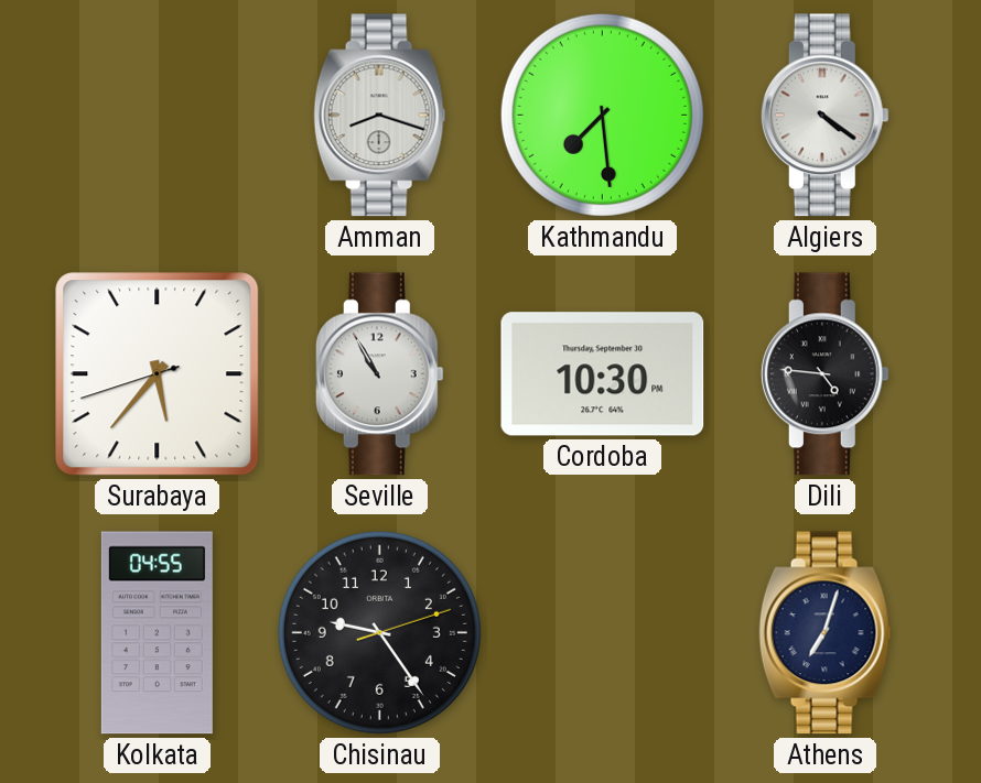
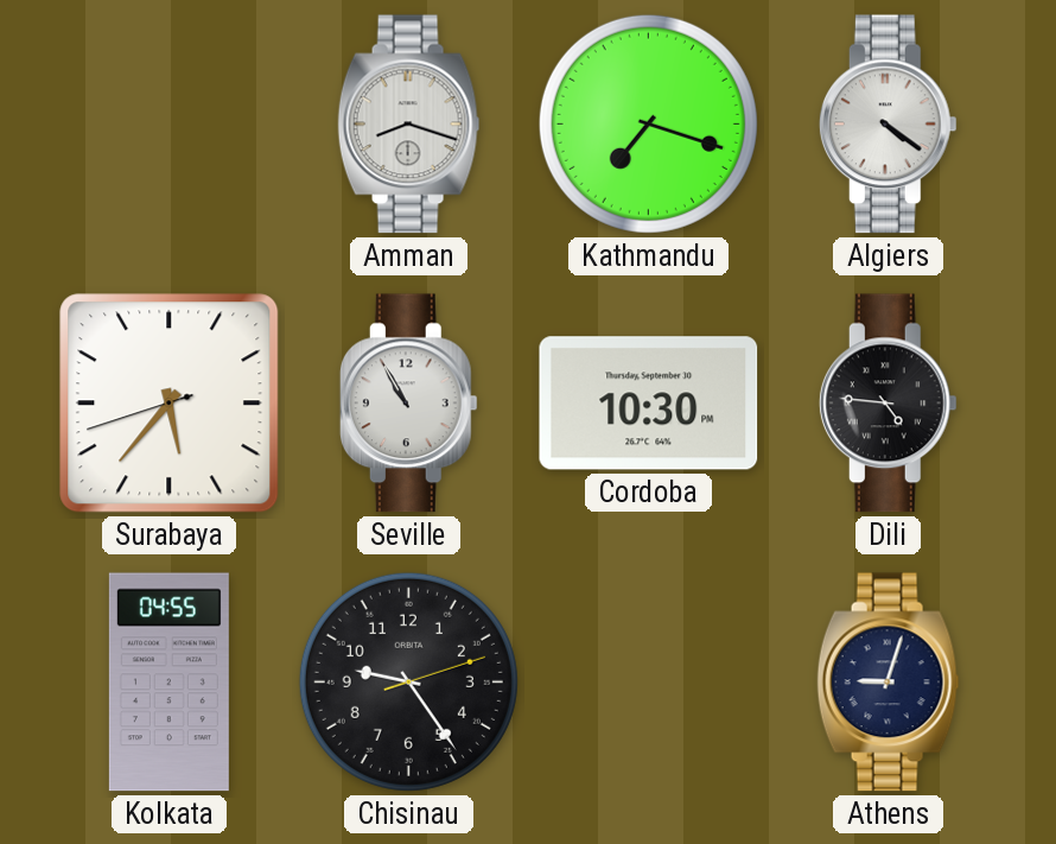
Kathmandu: 7:29 -> 7:18
Athens: 7:03 -> 9:03
